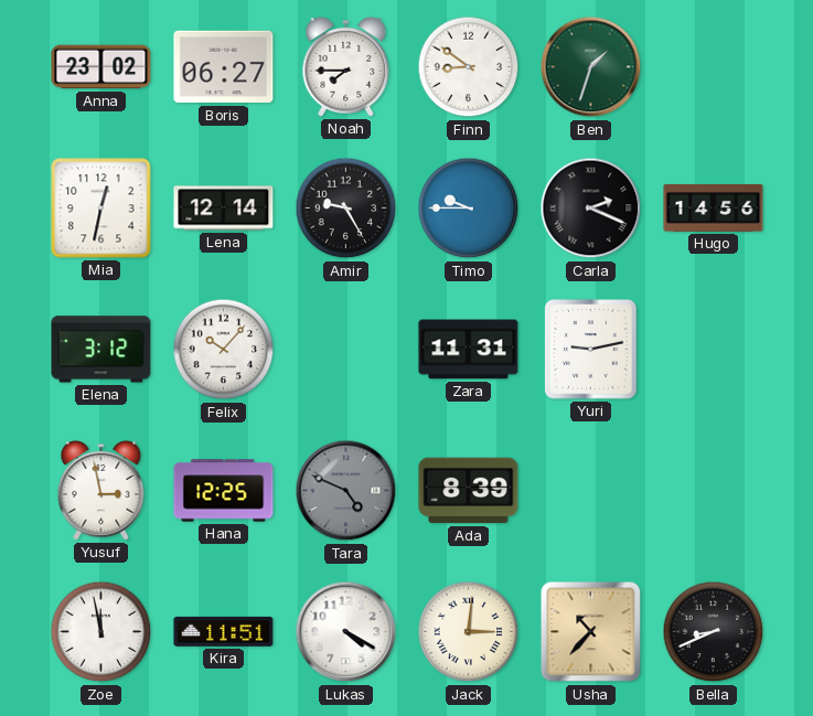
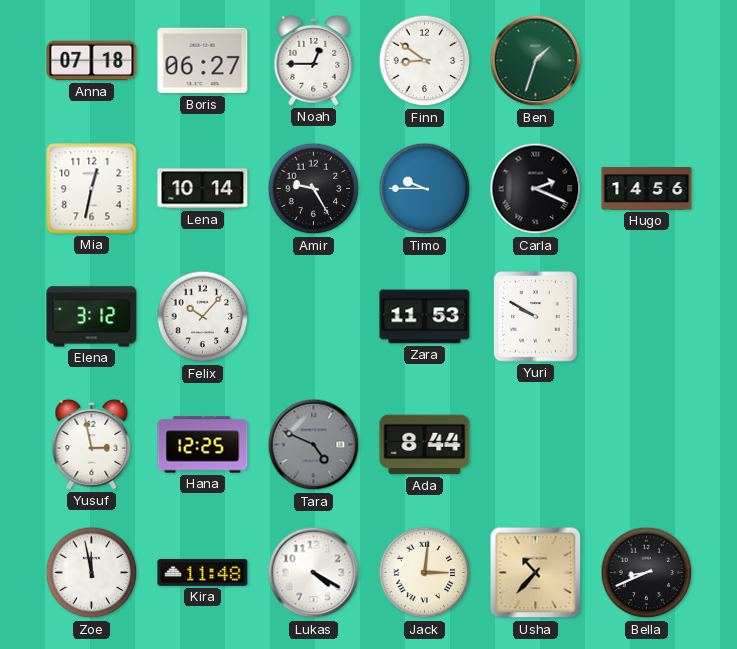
Anna: 23:02 -> 07:18
Noah: 7:45 -> 12:45
Lena: 12:14 -> 10:14
Zara: 11:31 -> 11:53
Yuri: 9:13 -> 9:50
Ada: 8:39 -> 8:44
Kira: 11:51 -> 11:48
